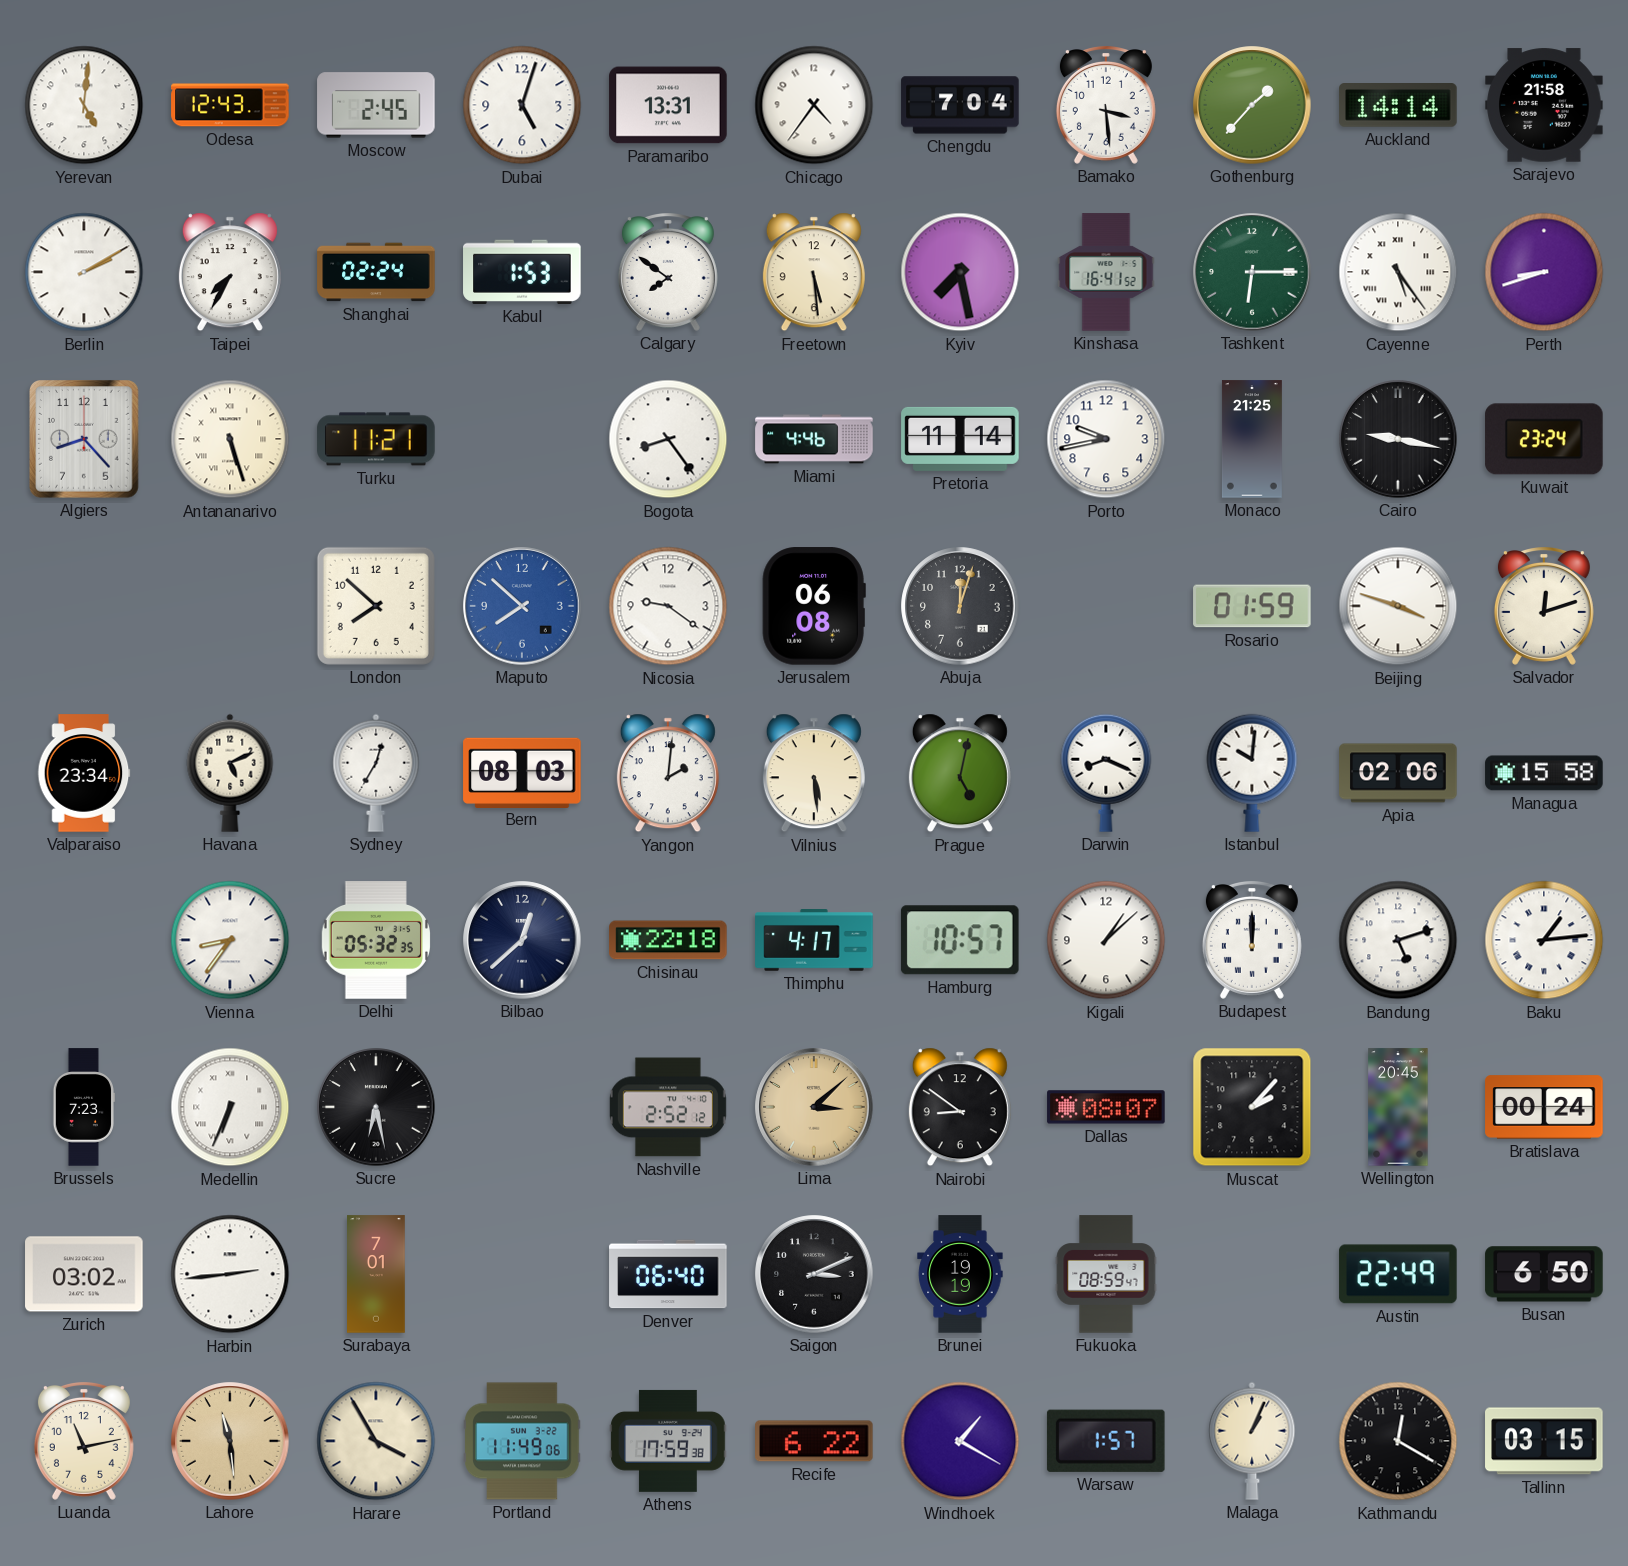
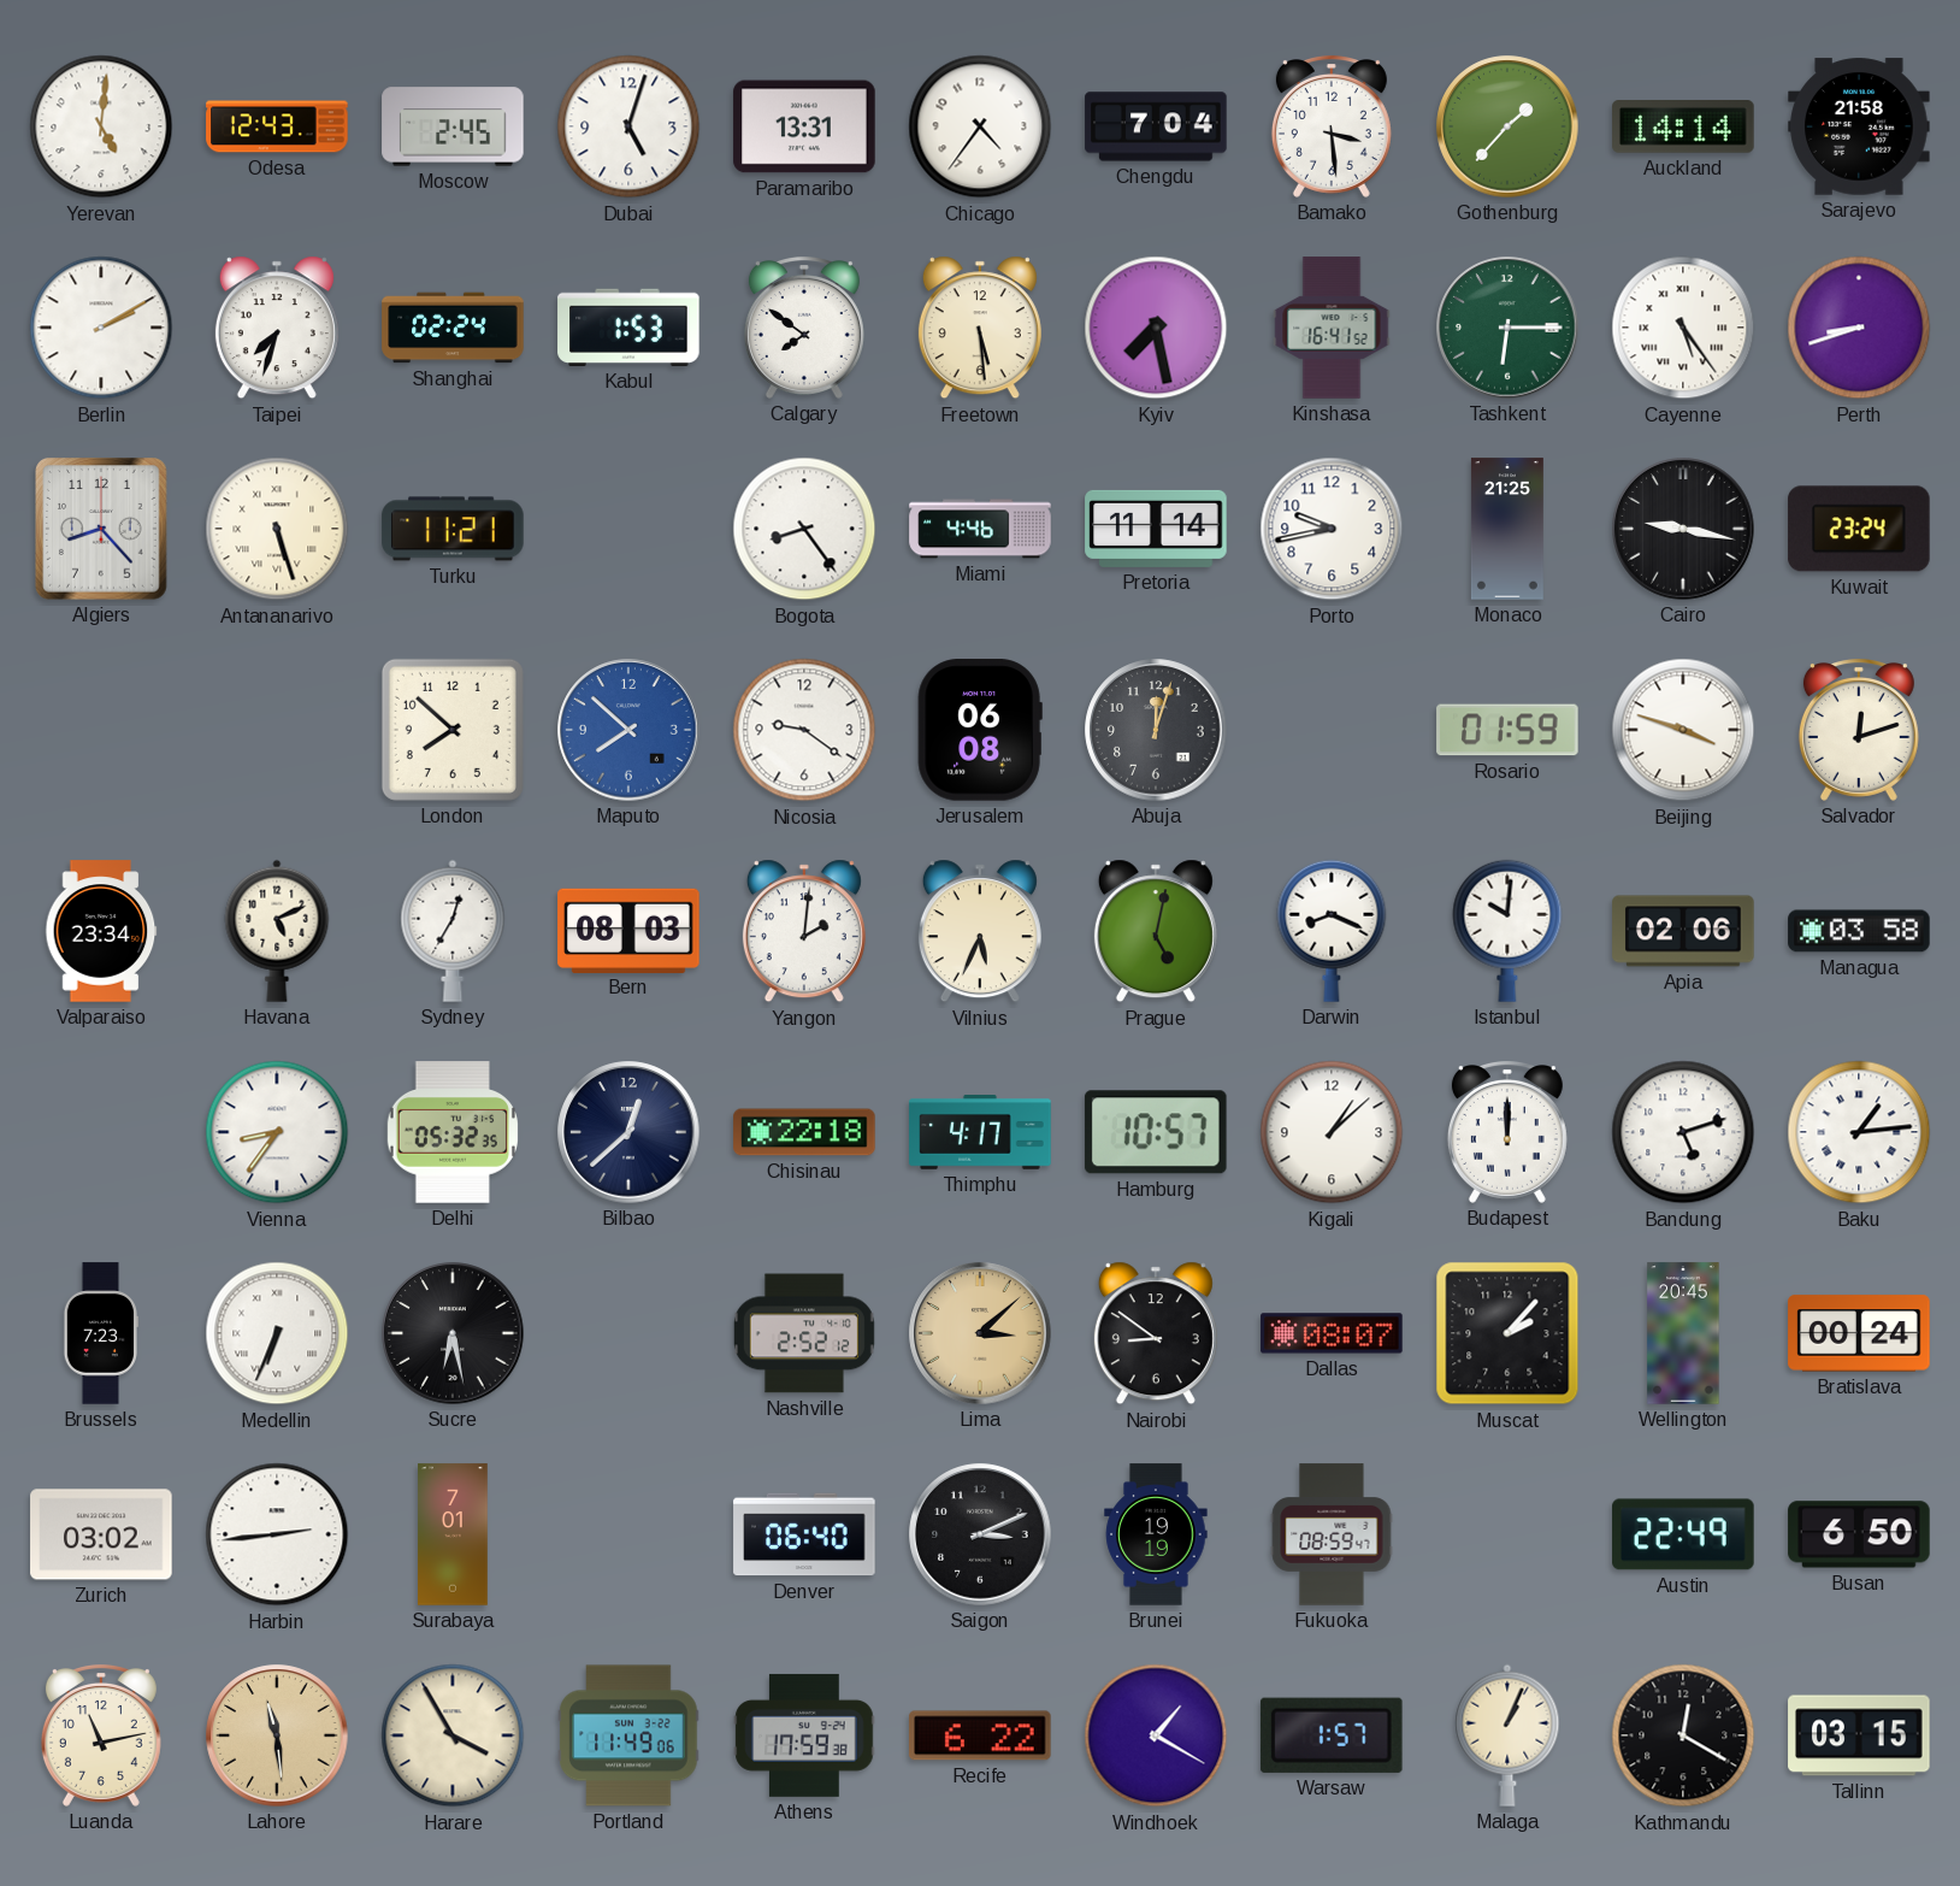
Taipei: 7:35 -> 7:33
Vilnius: 5:29 -> 5:34
Managua: 15:58 -> 03:58
